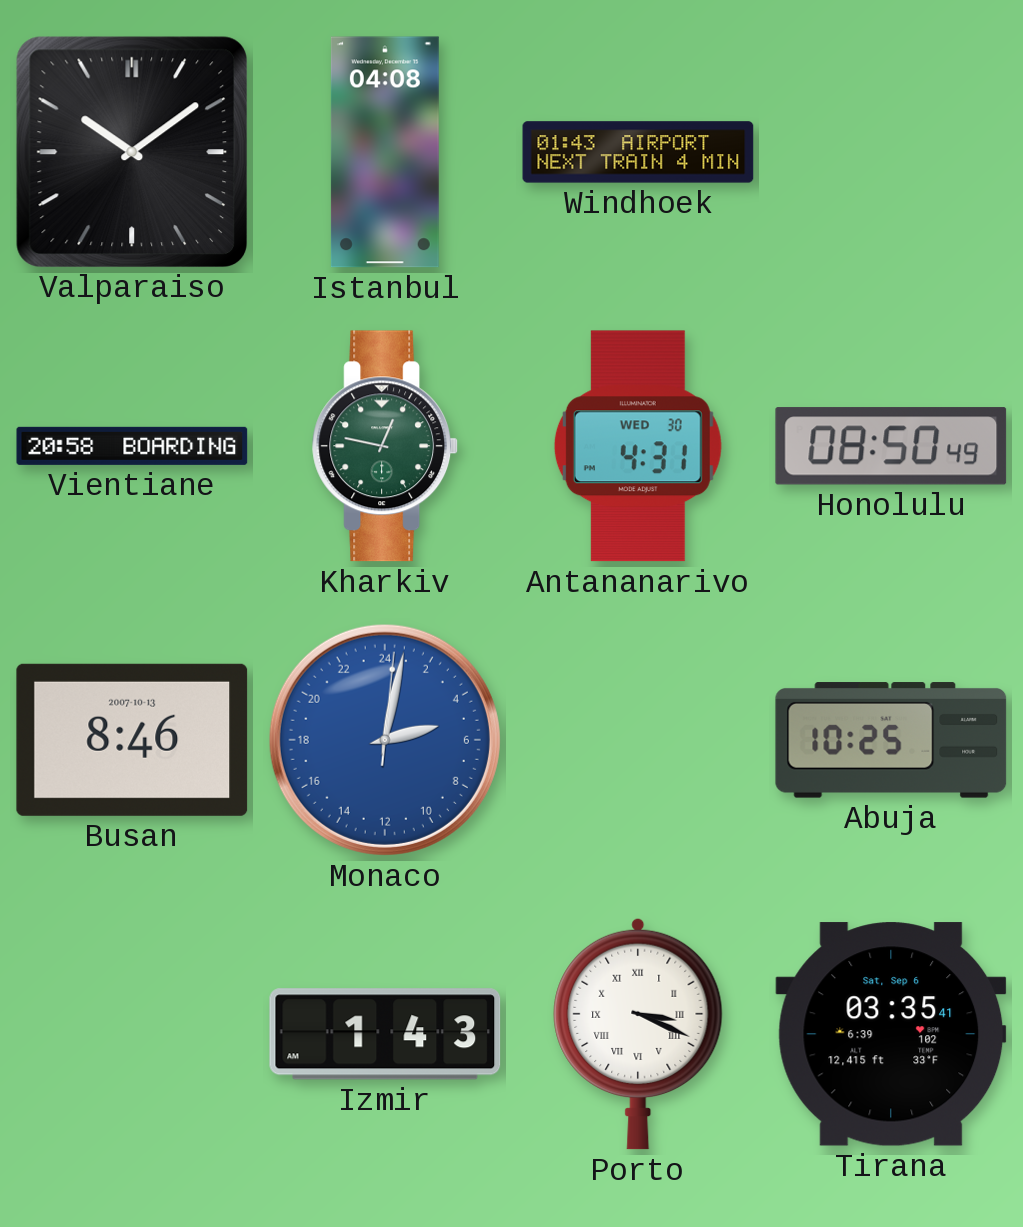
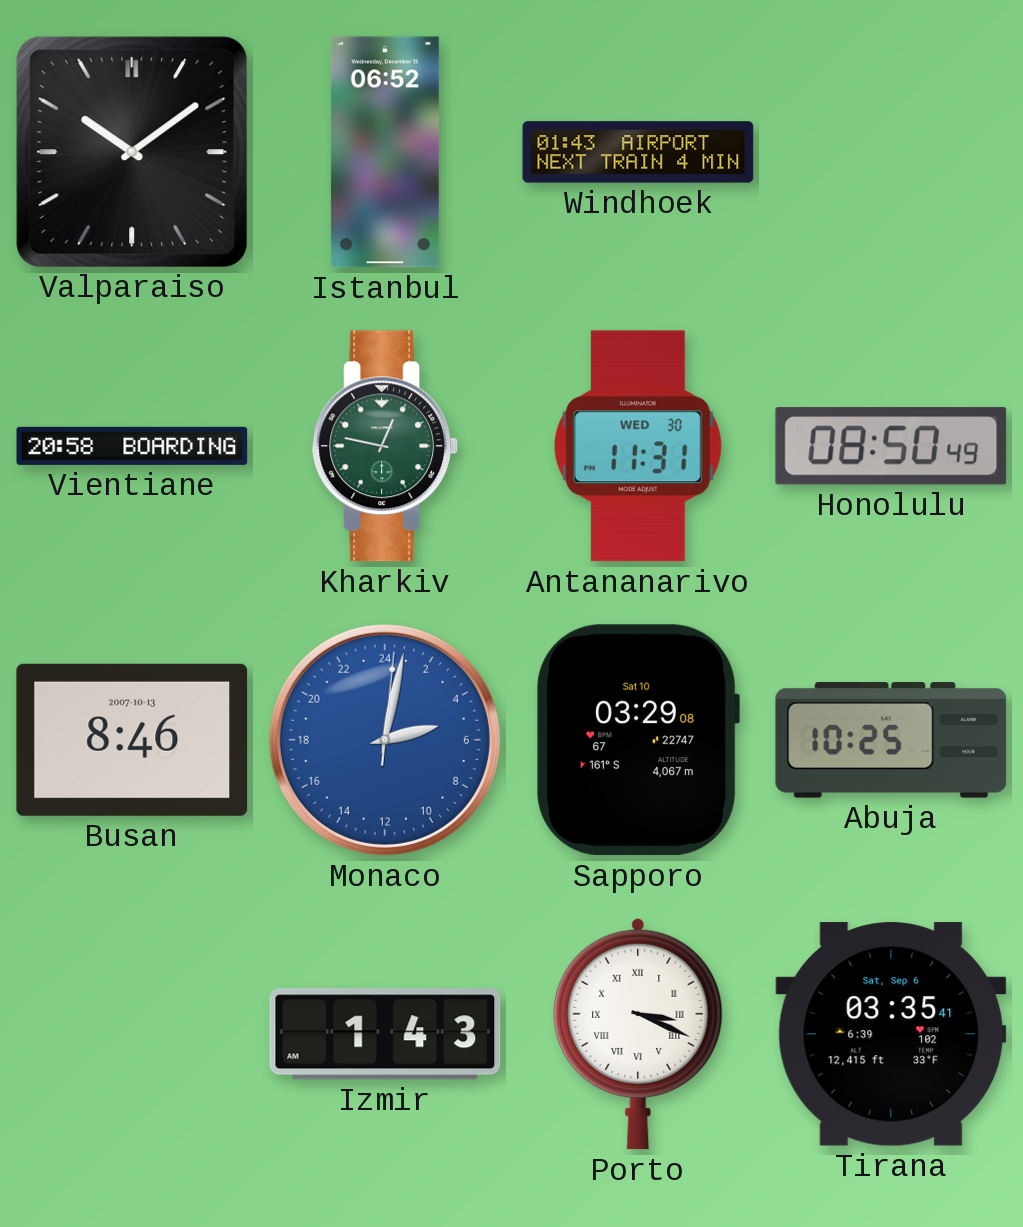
Istanbul: 04:08 -> 06:52
Antananarivo: 4:31 -> 11:31
Sapporo: none -> 03:29
